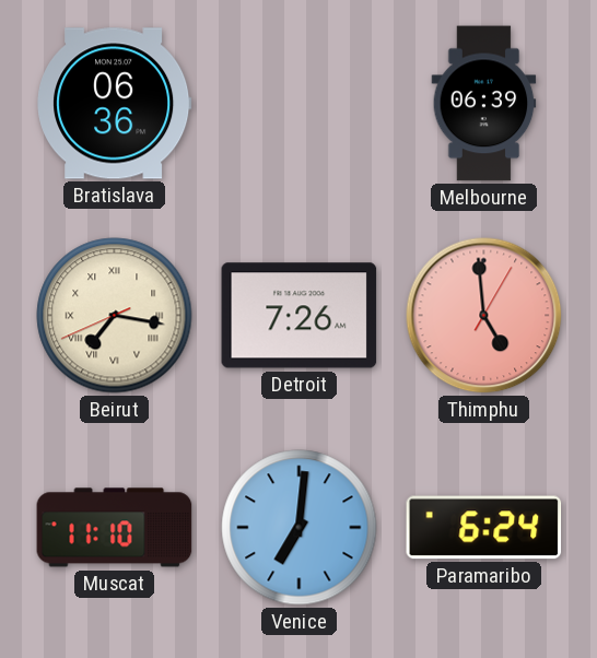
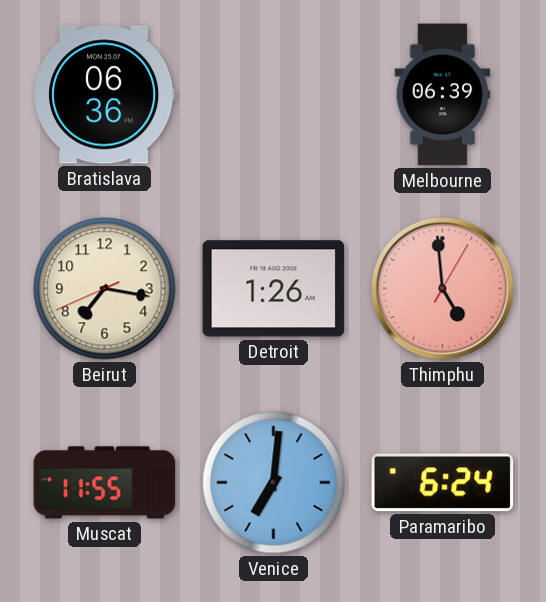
Beirut numerals: Roman -> Arabic
Detroit: 7:26 -> 1:26
Muscat: 11:10 -> 11:55
